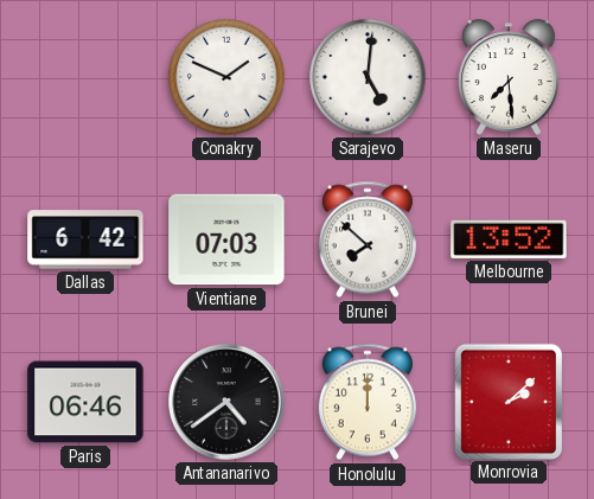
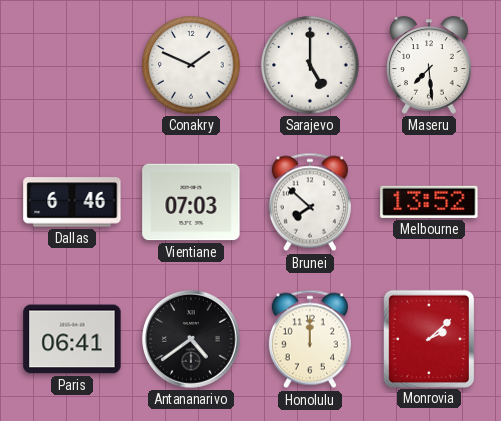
Sarajevo: 5:01 -> 5:00
Dallas: 6:42 -> 6:46
Paris: 06:46 -> 06:41
